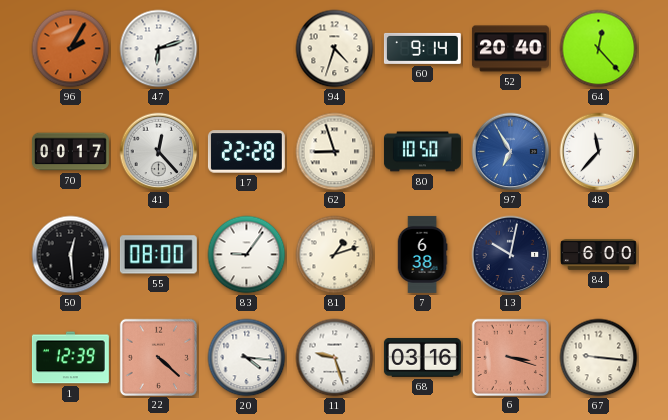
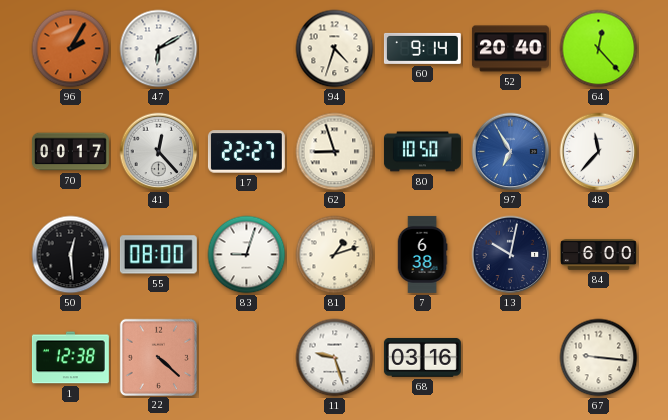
47: 6:12 -> 6:10
17: 22:28 -> 22:27
83: 9:06 -> 9:03
1: 12:39 -> 12:38
20: 4:16 -> none
6: 3:18 -> none
